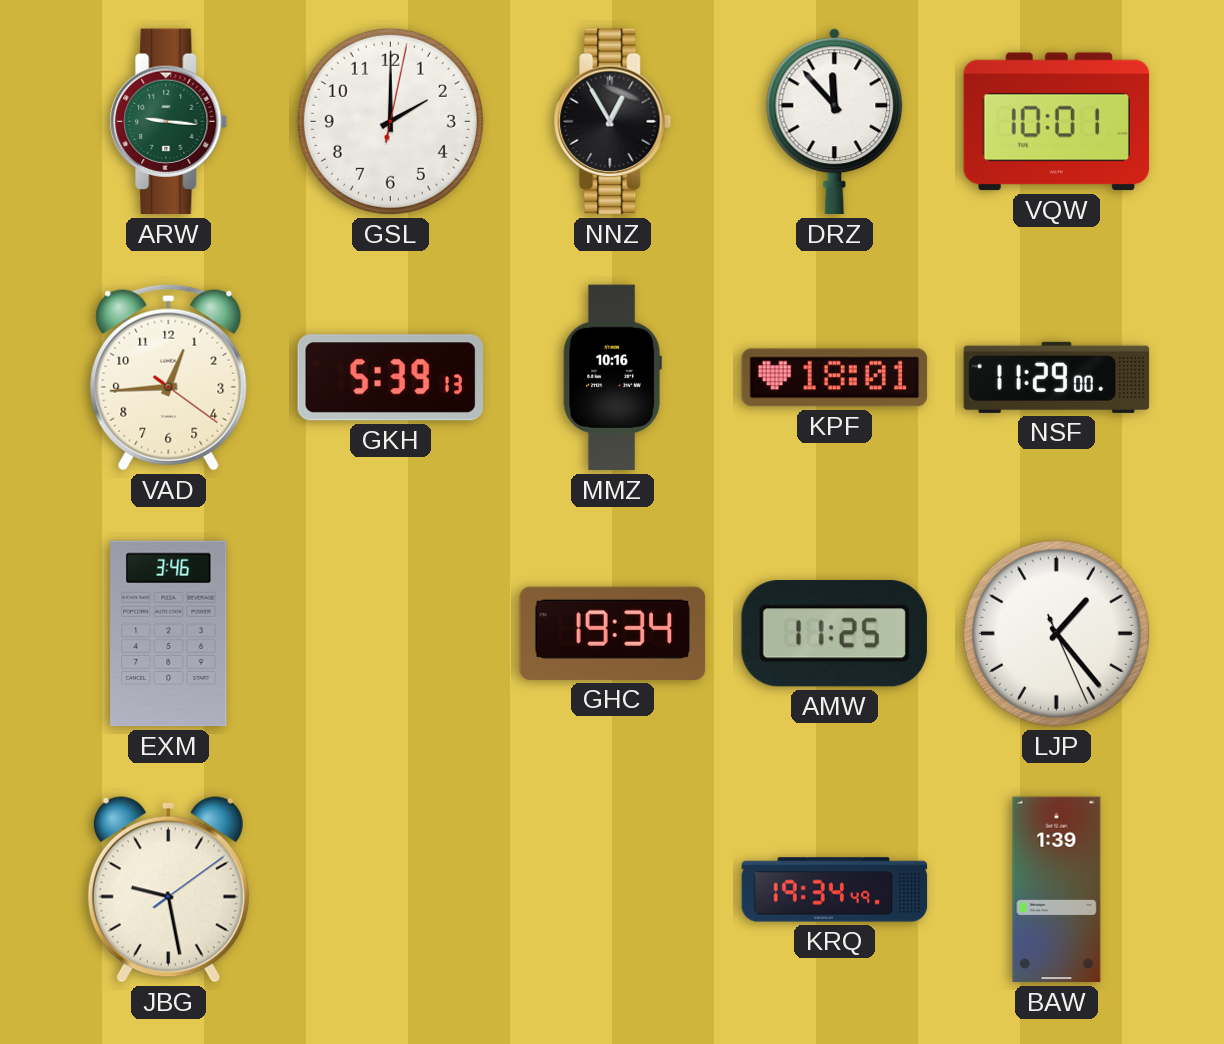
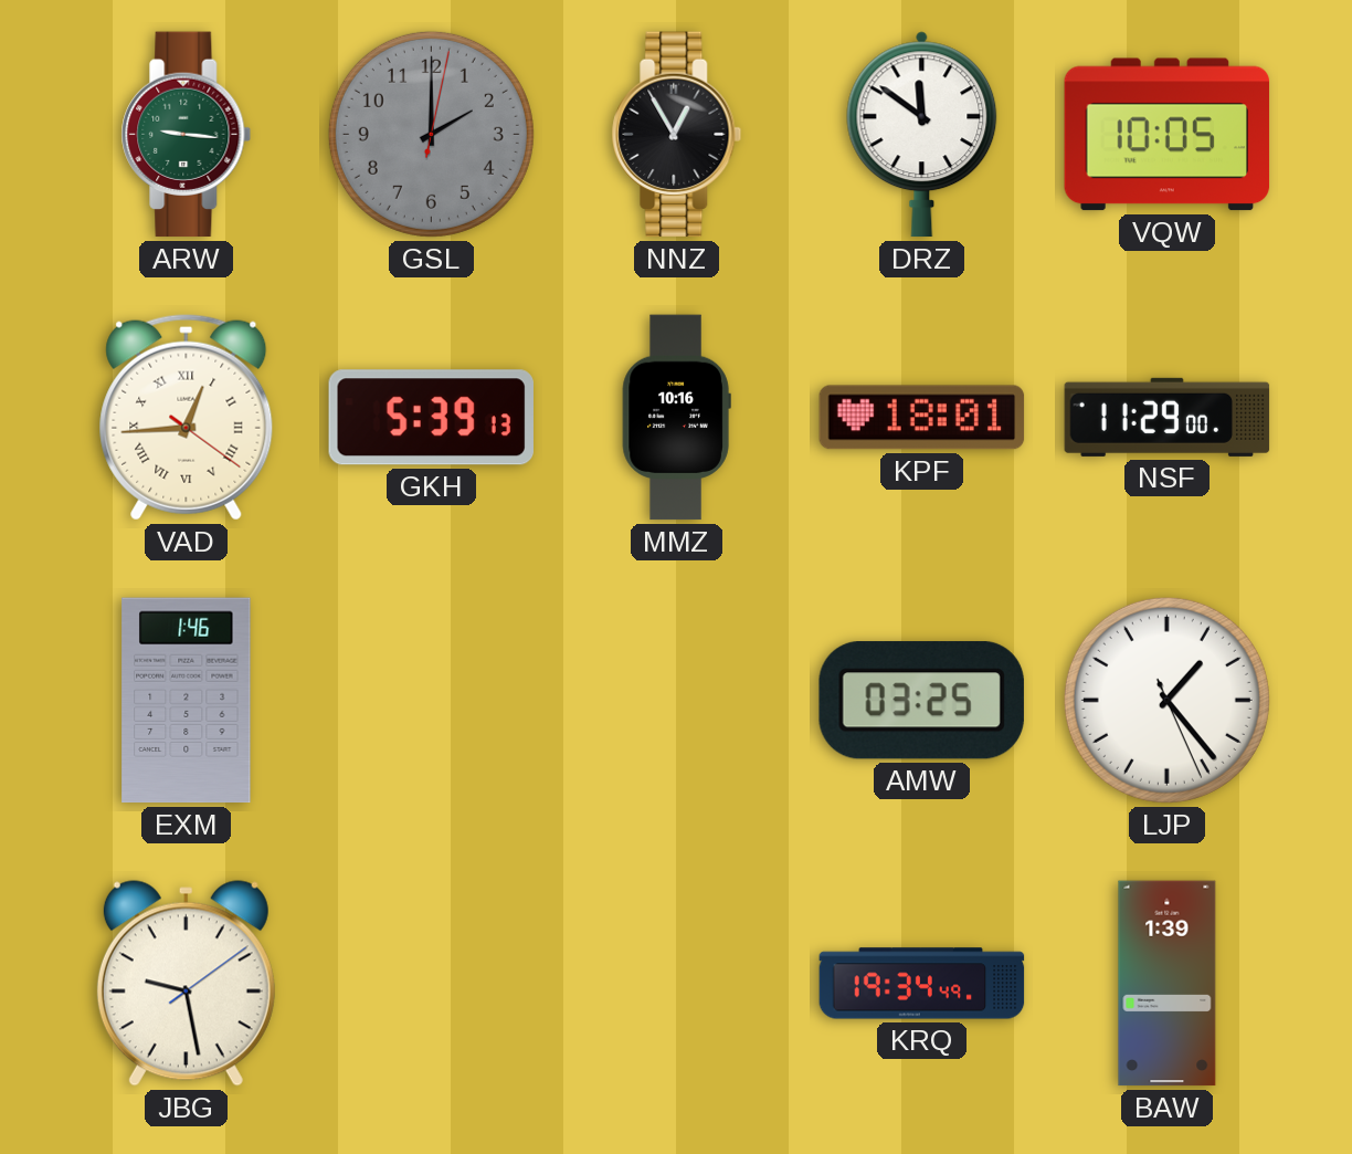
GSL dial: white -> grey
DRZ: 11:53 -> 11:51
VQW: 10:01 -> 10:05
VAD numerals: Arabic -> Roman
EXM: 3:46 -> 1:46
GHC: 19:34 -> none
AMW: 11:25 -> 03:25
